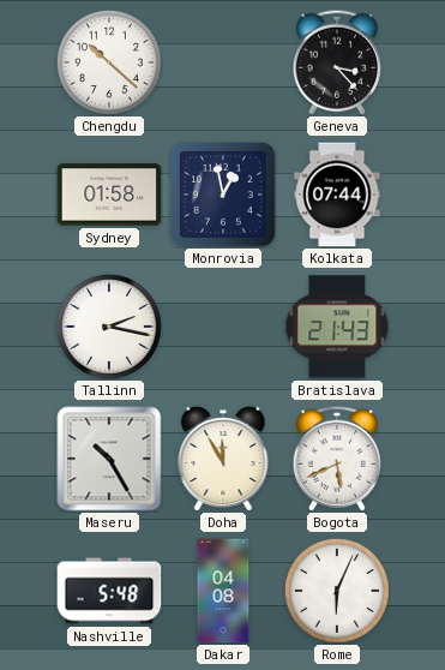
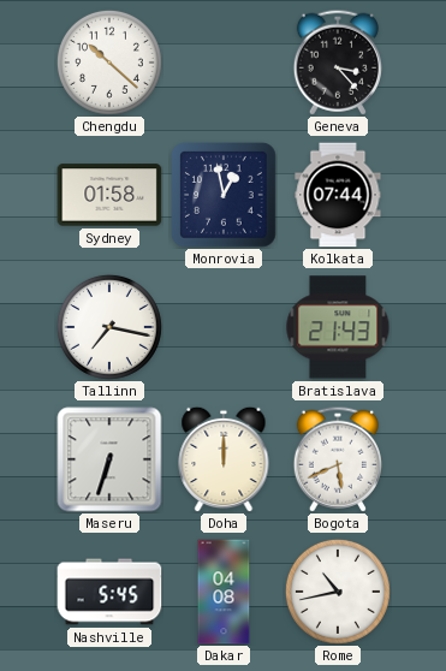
Tallinn: 2:17 -> 7:17
Maseru: 10:25 -> 6:33
Doha: 11:55 -> 12:00
Nashville: 5:48 -> 5:45
Rome: 6:04 -> 10:43
